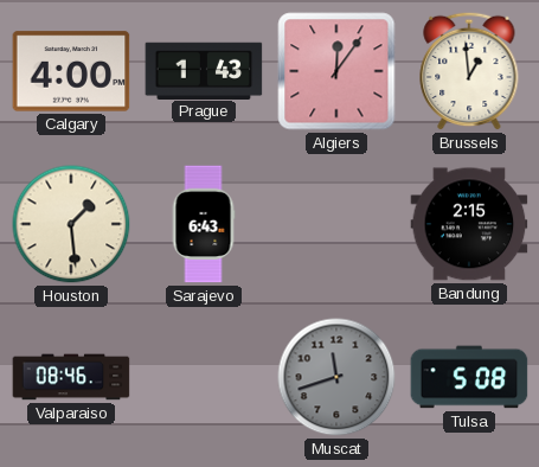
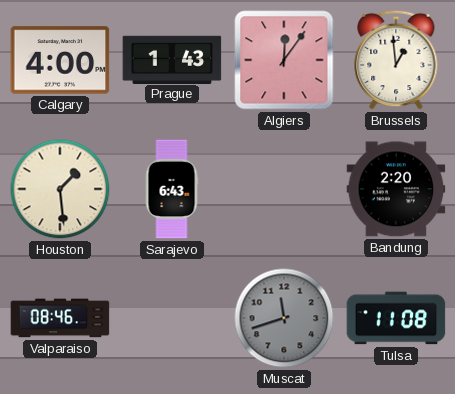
Bandung: 2:15 -> 2:20
Tulsa: 5:08 -> 11:08
